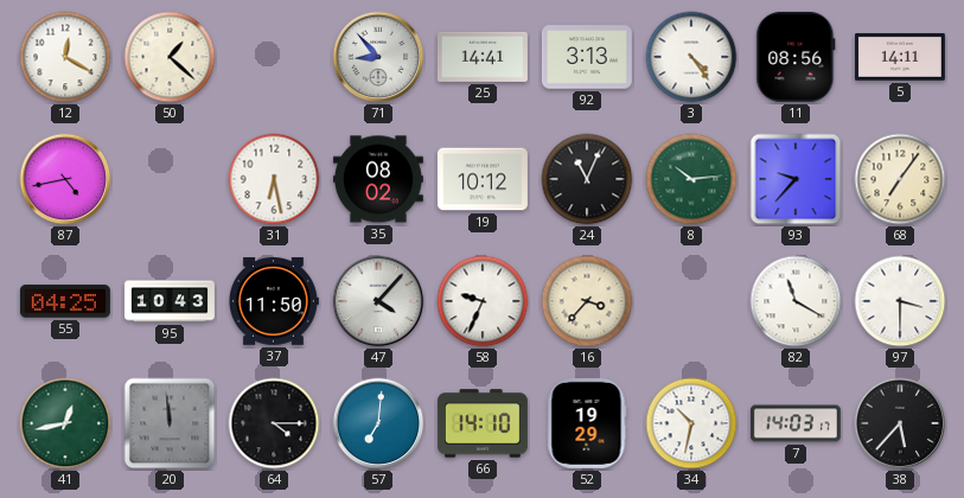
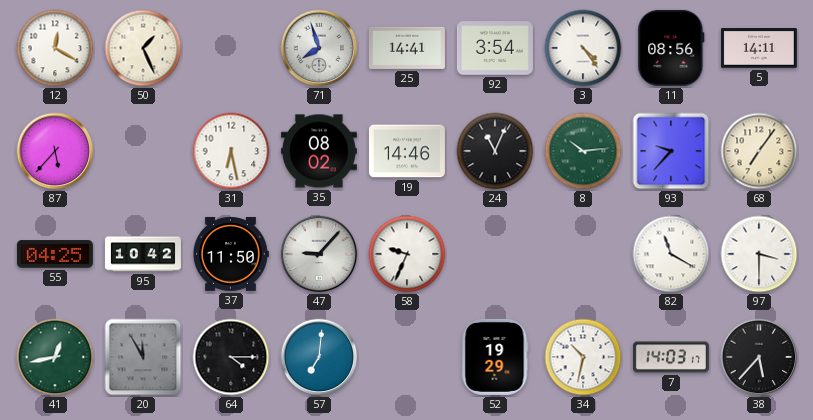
50: 1:22 -> 1:26
71: 8:53 -> 7:57
92: 3:13 -> 3:54
87: 4:43 -> 5:37
19: 10:12 -> 14:46
95: 10:43 -> 10:42
47: 4:07 -> 9:07
16: 3:37 -> none
20: 11:59 -> 11:55
66: 14:10 -> none
